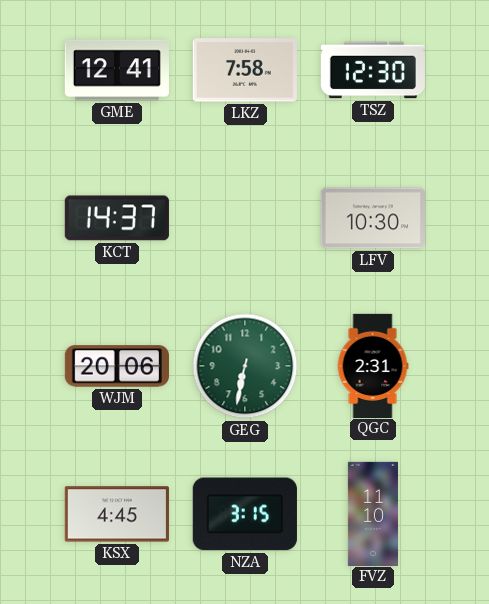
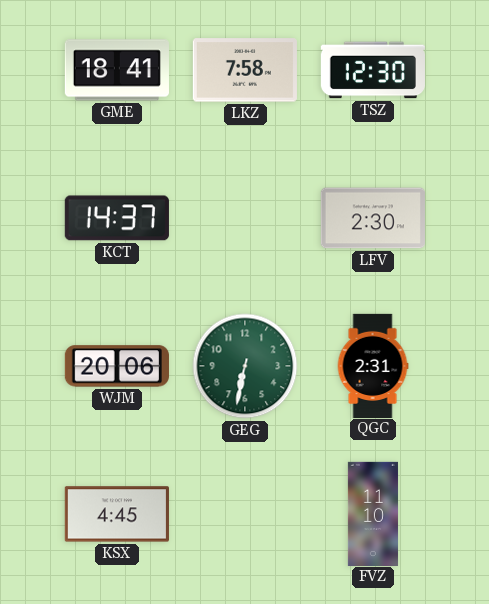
GME: 12:41 -> 18:41
LFV: 10:30 -> 2:30
NZA: 3:15 -> none
